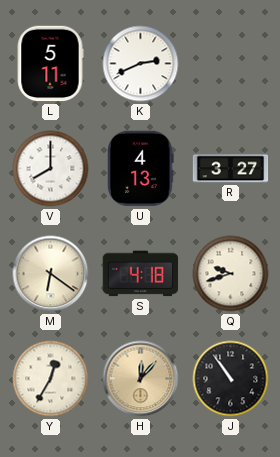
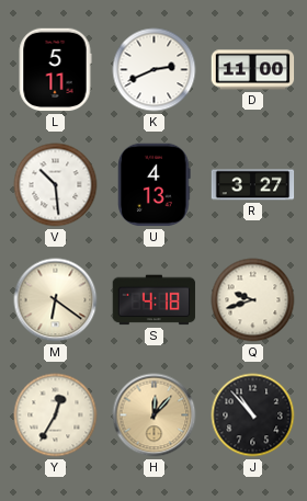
D: none -> 11:00
V: 8:00 -> 10:29
J: 10:54 -> 10:53
